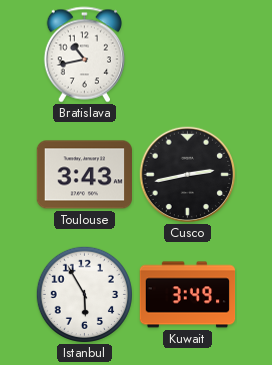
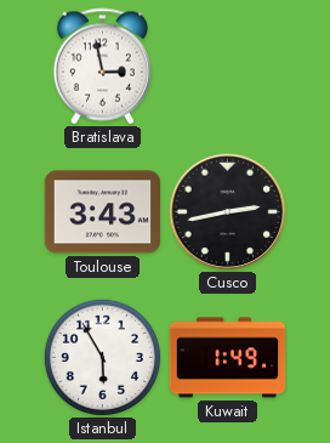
Bratislava: 10:43 -> 2:58
Kuwait: 3:49 -> 1:49
